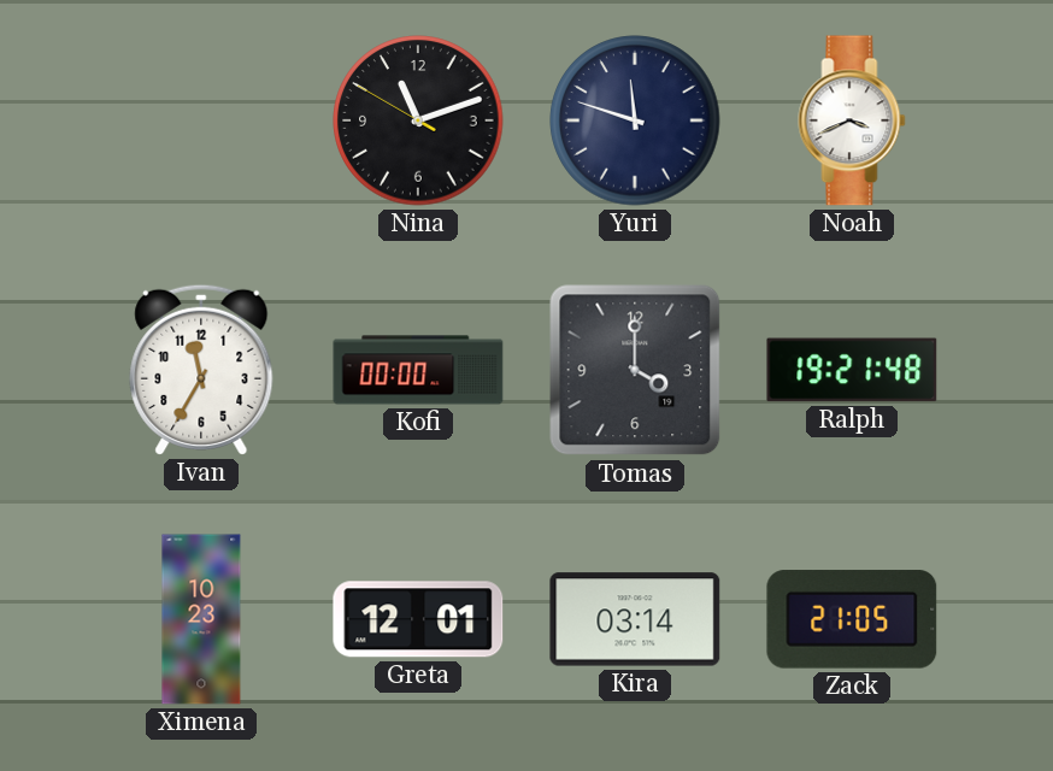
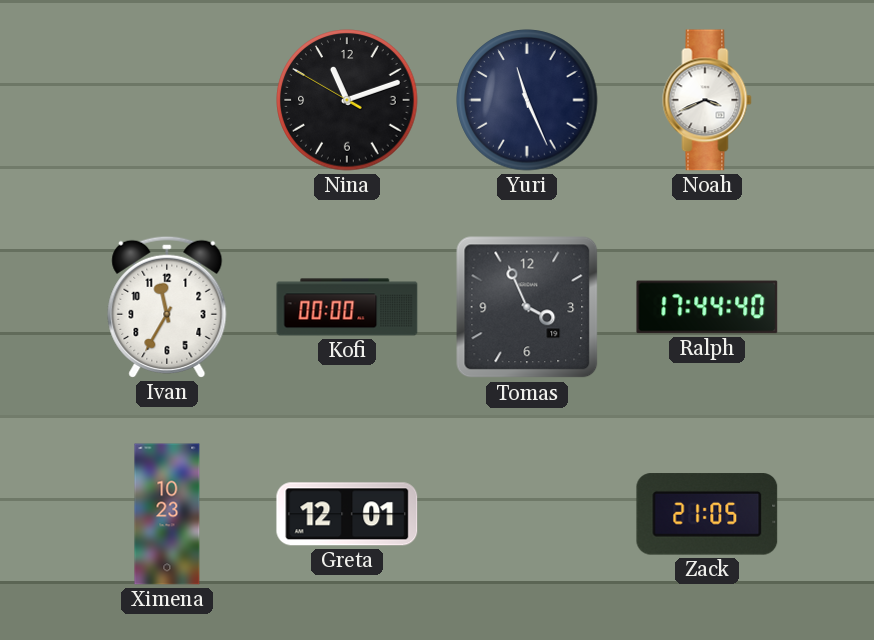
Yuri: 11:48 -> 11:26
Tomas: 4:00 -> 3:56
Ralph: 19:21 -> 17:44
Kira: 03:14 -> none
